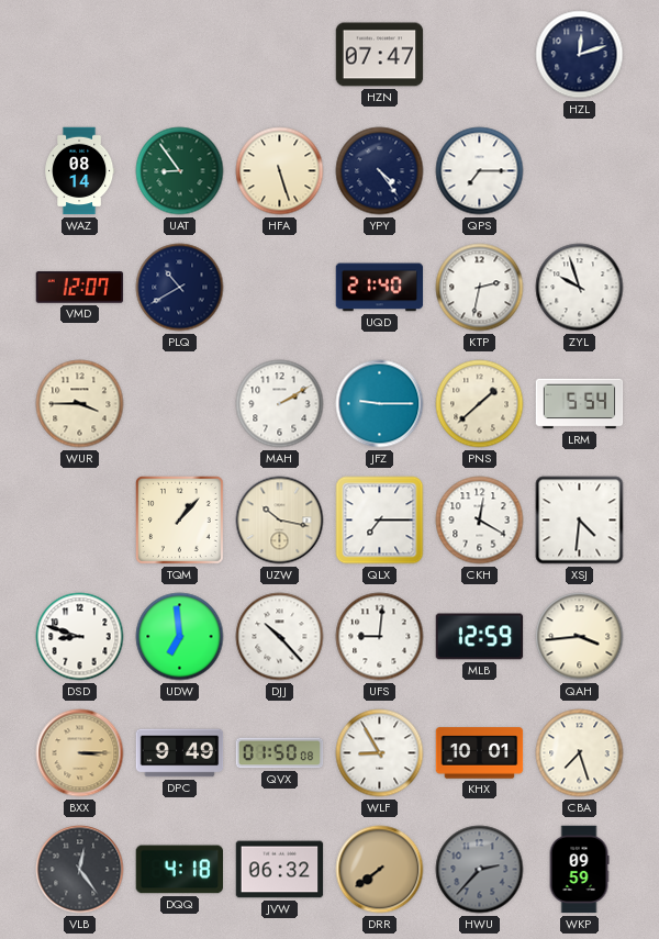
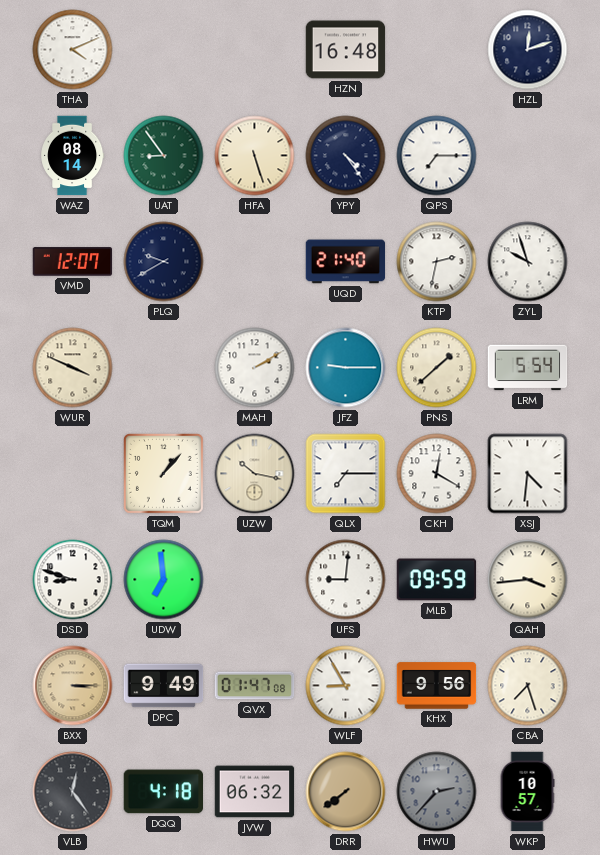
THA: none -> 4:11
HZN: 07:47 -> 16:48
PLQ: 10:40 -> 9:40
WUR: 3:45 -> 3:49
DJJ: 10:23 -> none
MLB: 12:59 -> 09:59
QVX: 01:50 -> 01:47
KHX: 10:01 -> 9:56
WKP: 09:59 -> 10:57
